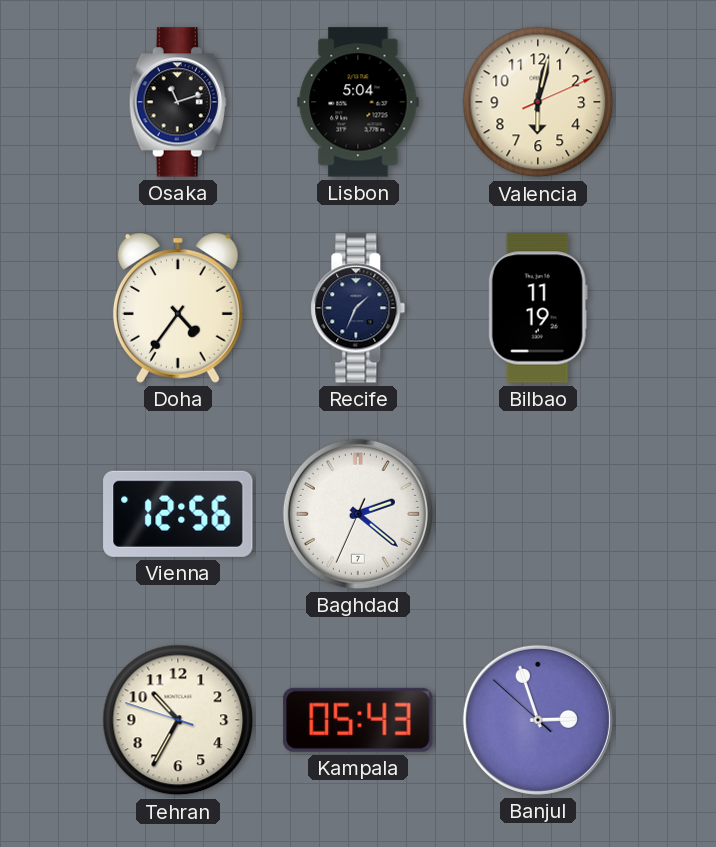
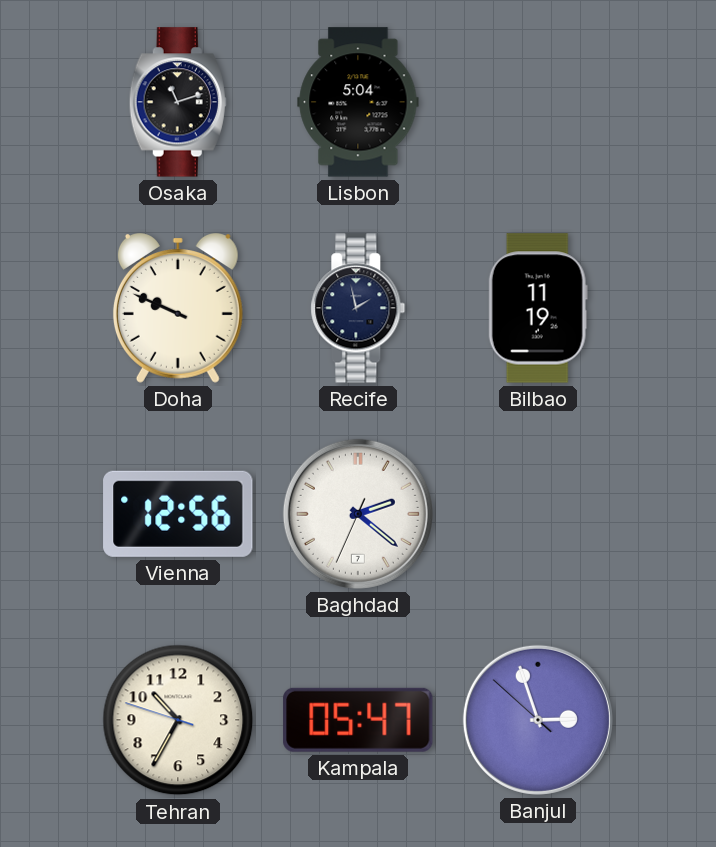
Valencia: 6:02 -> none
Doha: 4:36 -> 9:49
Recife: 1:34 -> 1:58
Kampala: 05:43 -> 05:47
